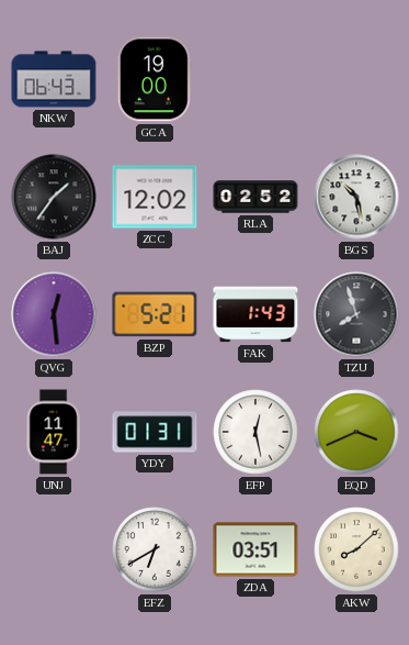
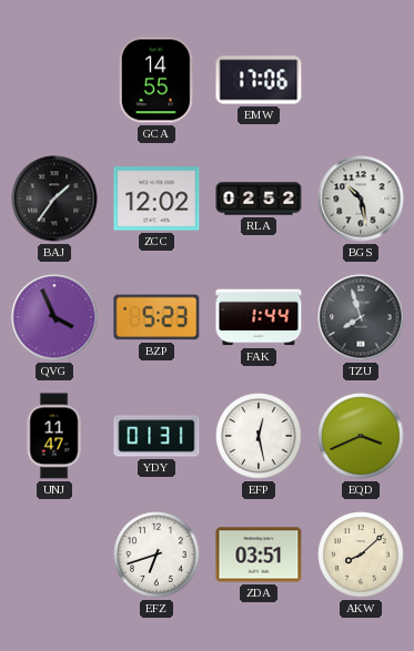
NKW: 06:43 -> none
GCA: 19:00 -> 14:55
EMW: none -> 17:06
QVG: 12:29 -> 3:56
BZP: 5:21 -> 5:23
FAK: 1:43 -> 1:44
EFZ: 6:40 -> 6:42
